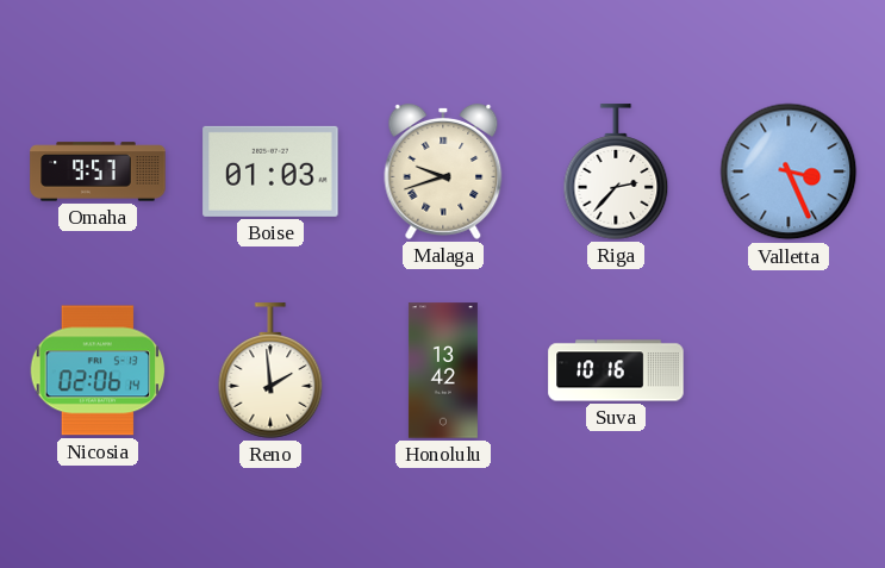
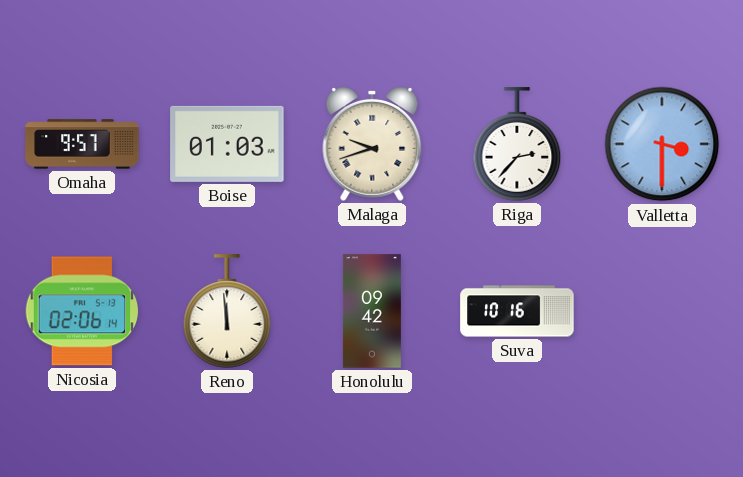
Valletta: 3:26 -> 3:30
Reno: 1:59 -> 11:59
Honolulu: 13:42 -> 09:42
